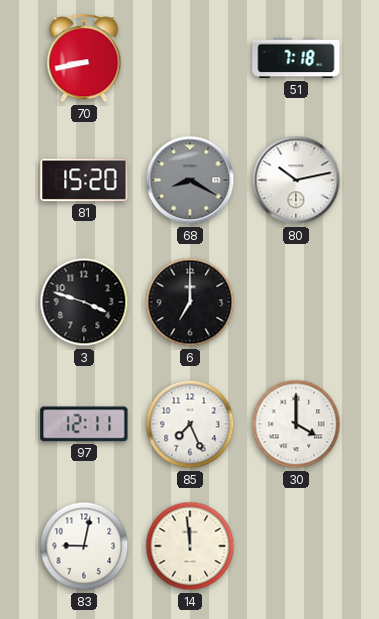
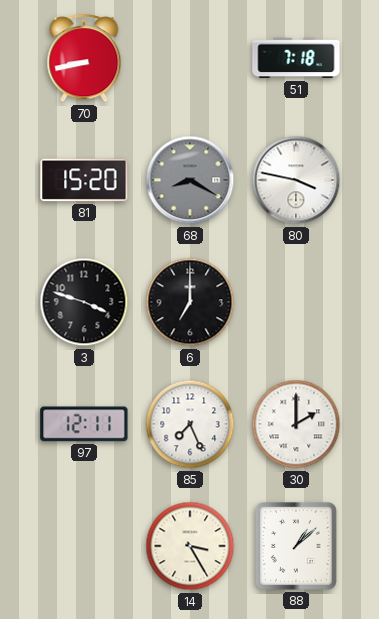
80: 10:13 -> 3:47
30: 4:00 -> 2:00
83: 9:02 -> none
14: 11:59 -> 3:25
88: none -> 1:08
